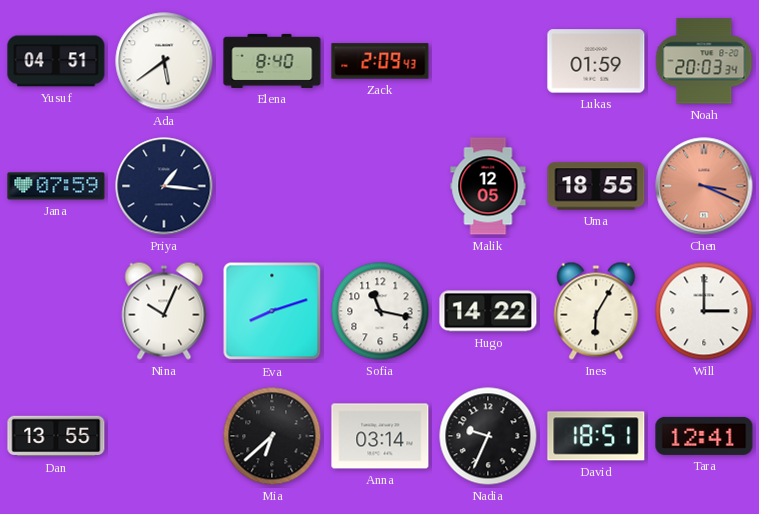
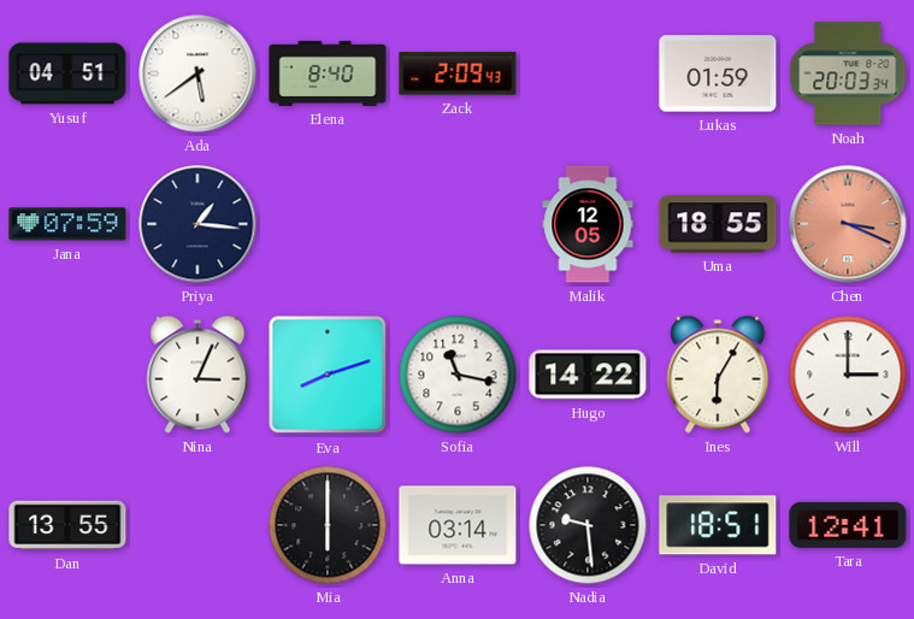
Nina: 10:04 -> 3:04
Mia: 6:38 -> 6:00
Nadia: 9:34 -> 9:29
